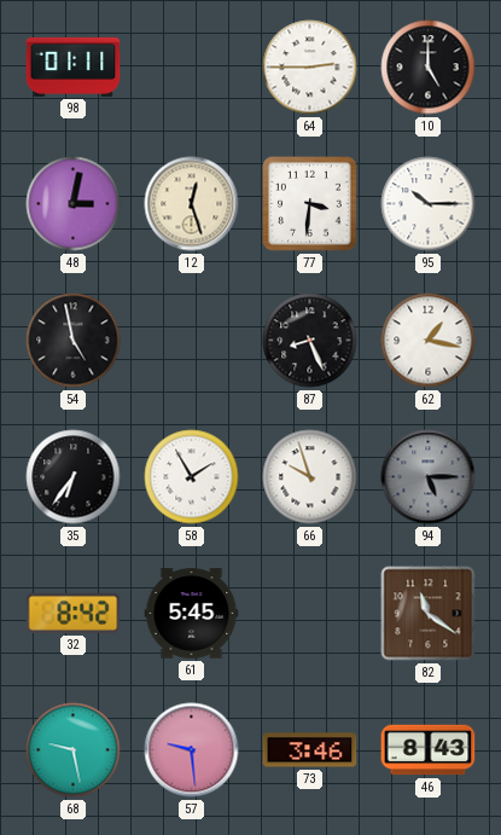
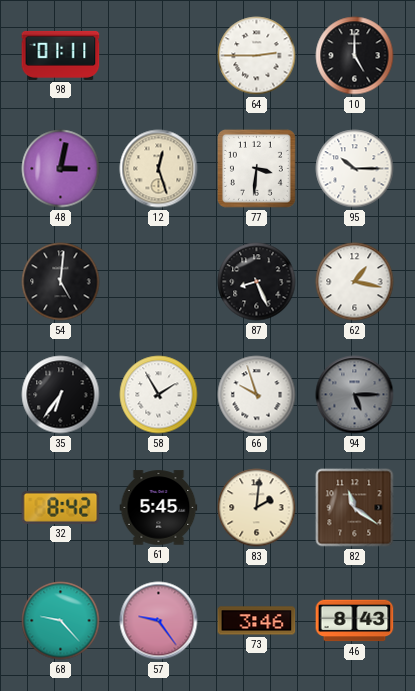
54: 4:58 -> 5:01
83: none -> 2:01
68: 9:28 -> 9:23
57: 9:29 -> 9:24
